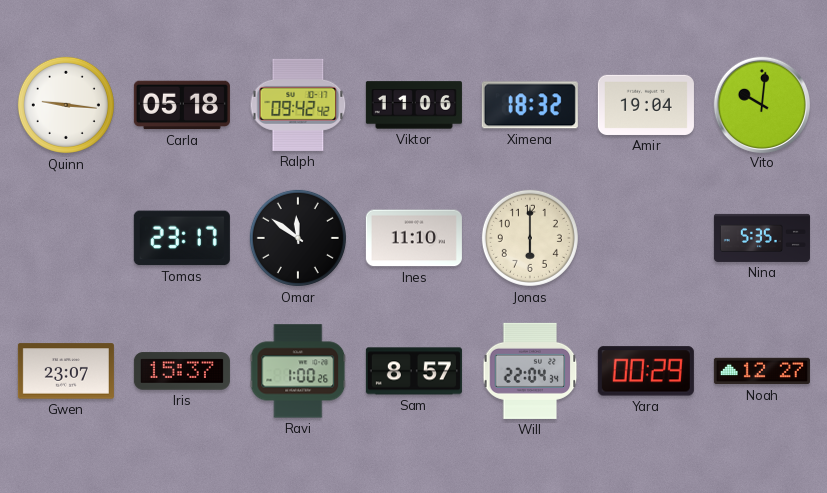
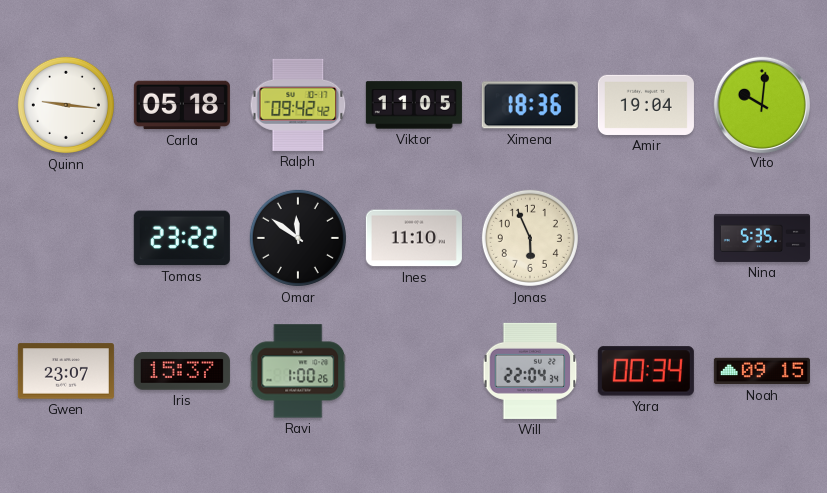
Viktor: 11:06 -> 11:05
Ximena: 18:32 -> 18:36
Tomas: 23:17 -> 23:22
Jonas: 6:00 -> 5:56
Sam: 8:57 -> none
Yara: 00:29 -> 00:34
Noah: 12:27 -> 09:15
